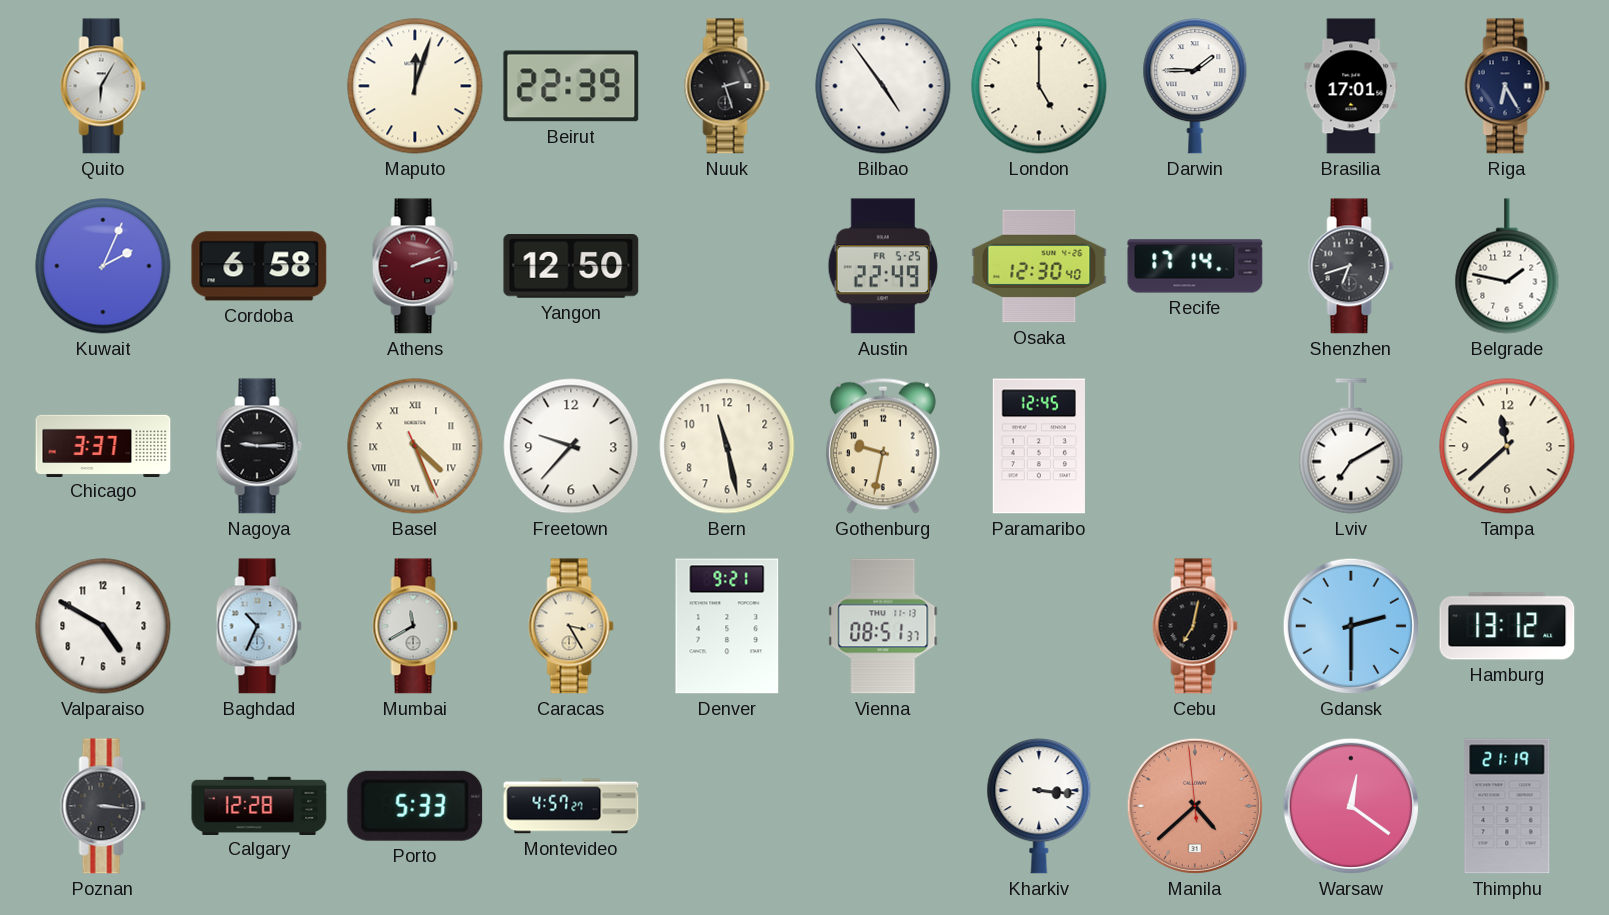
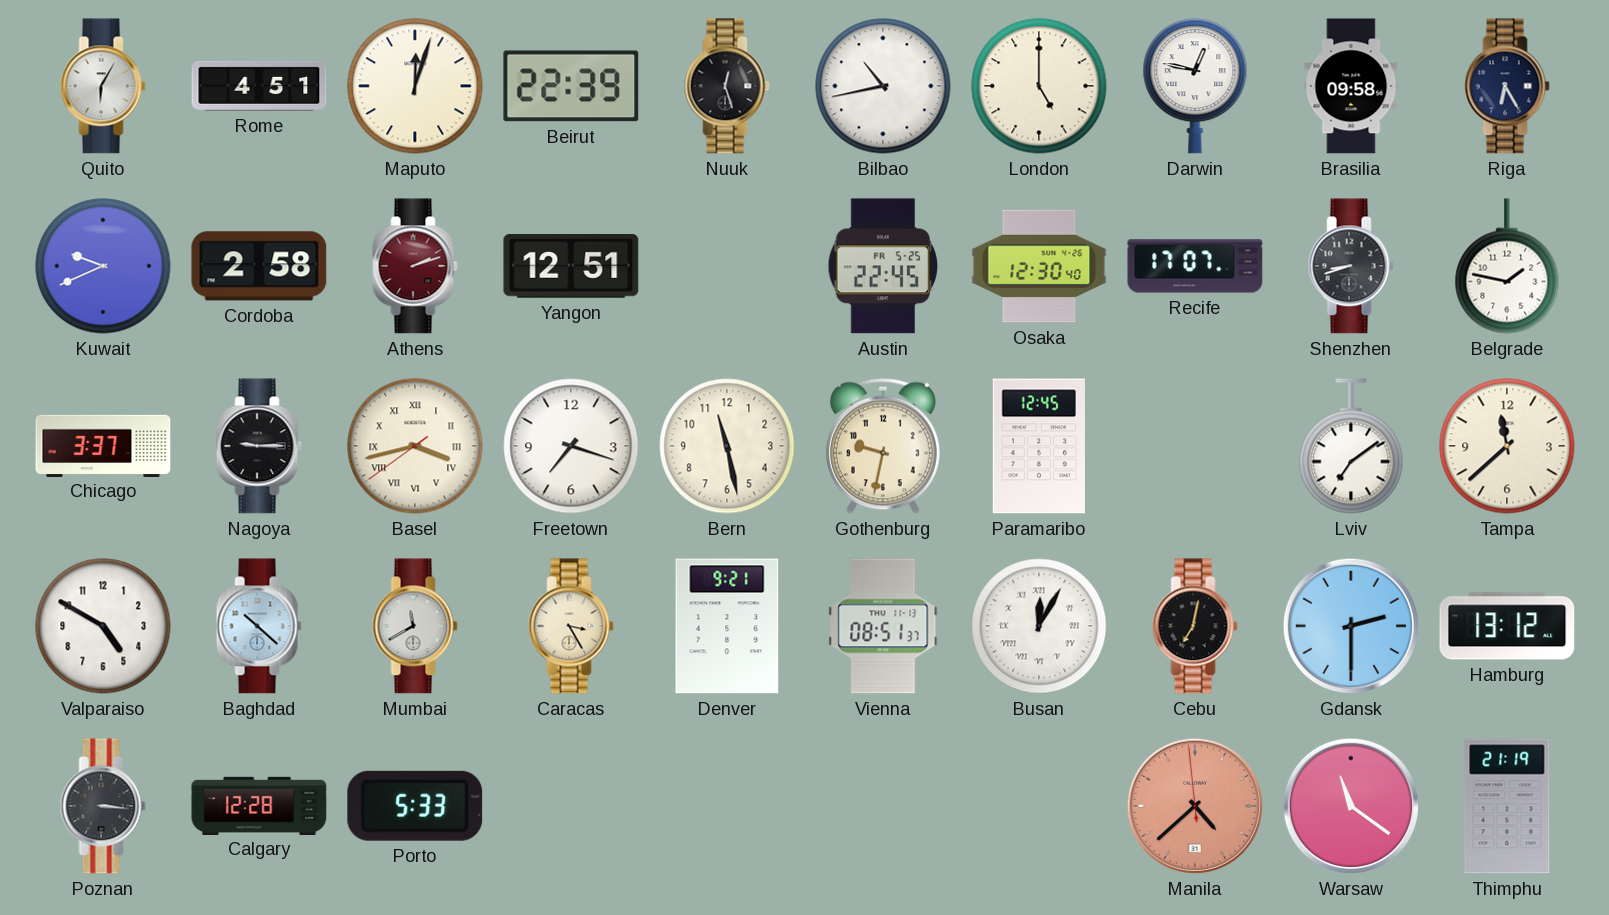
Rome: none -> 4:51
Nuuk: 2:27 -> 12:27
Bilbao: 4:54 -> 10:43
Darwin: 1:45 -> 12:47
Brasilia: 17:01 -> 09:58
Kuwait: 2:04 -> 9:41
Cordoba: 6:58 -> 2:58
Yangon: 12:50 -> 12:51
Austin: 22:49 -> 22:45
Recife: 17:14 -> 17:07
Shenzhen: 6:42 -> 8:42
Basel: 4:26 -> 3:42
Freetown: 9:37 -> 7:18
Lviv: 7:10 -> 7:09
Baghdad: 10:34 -> 10:22
Busan: none -> 12:05
Montevideo: 4:57 -> none
Kharkiv: 3:16 -> none
Warsaw: 12:21 -> 11:21
